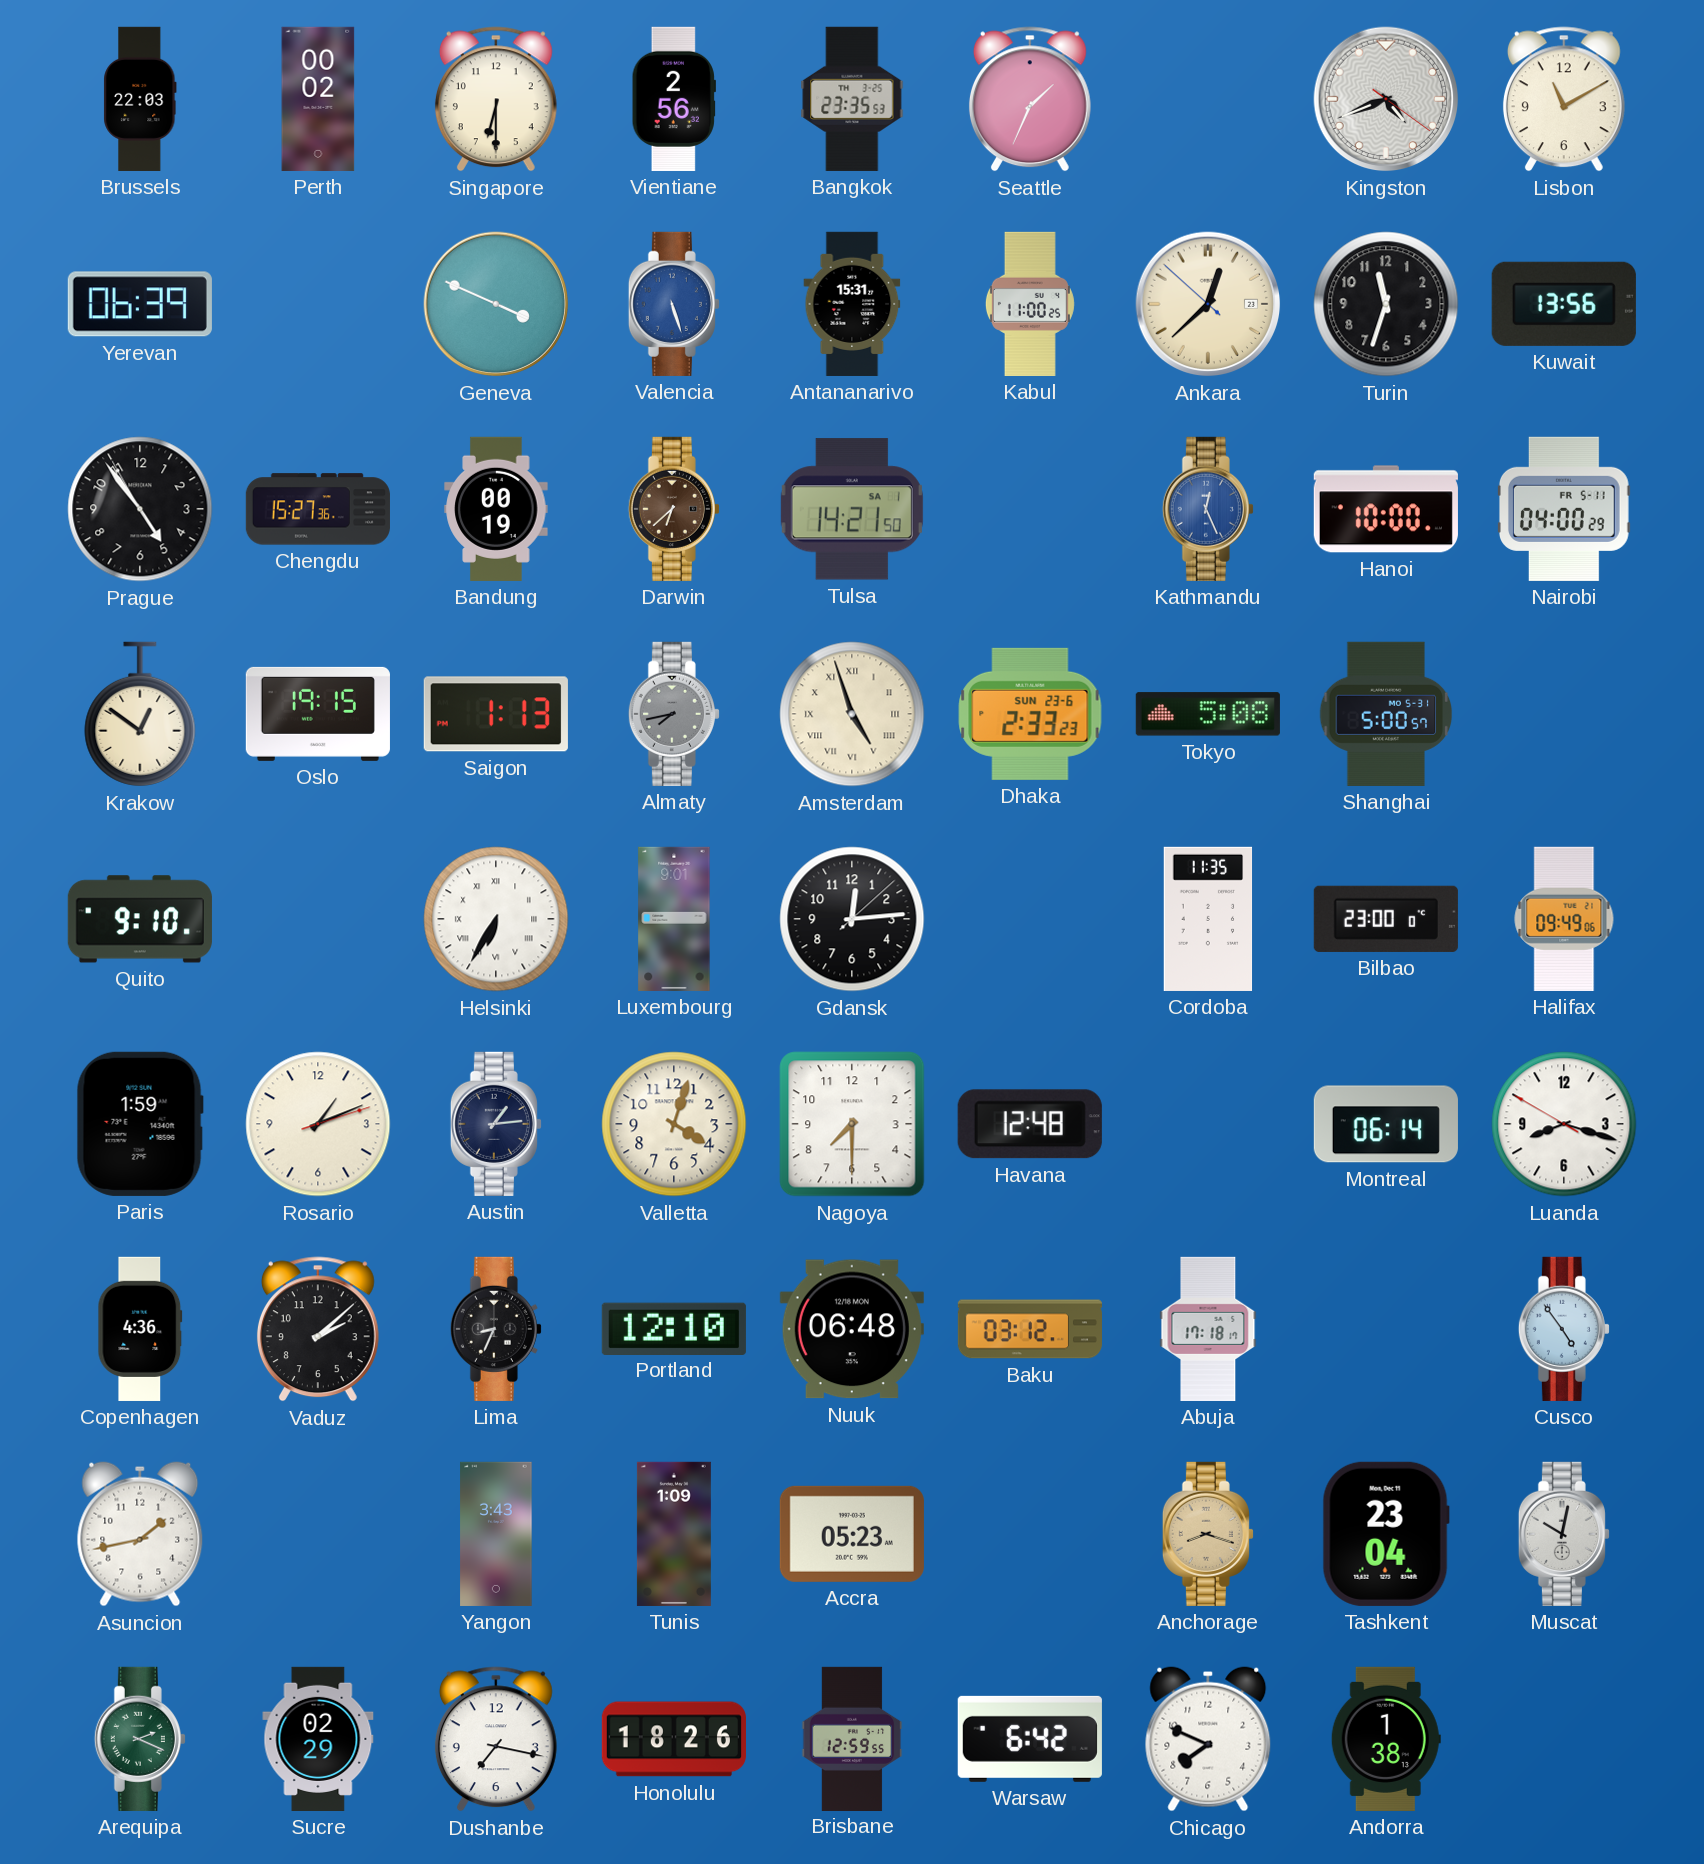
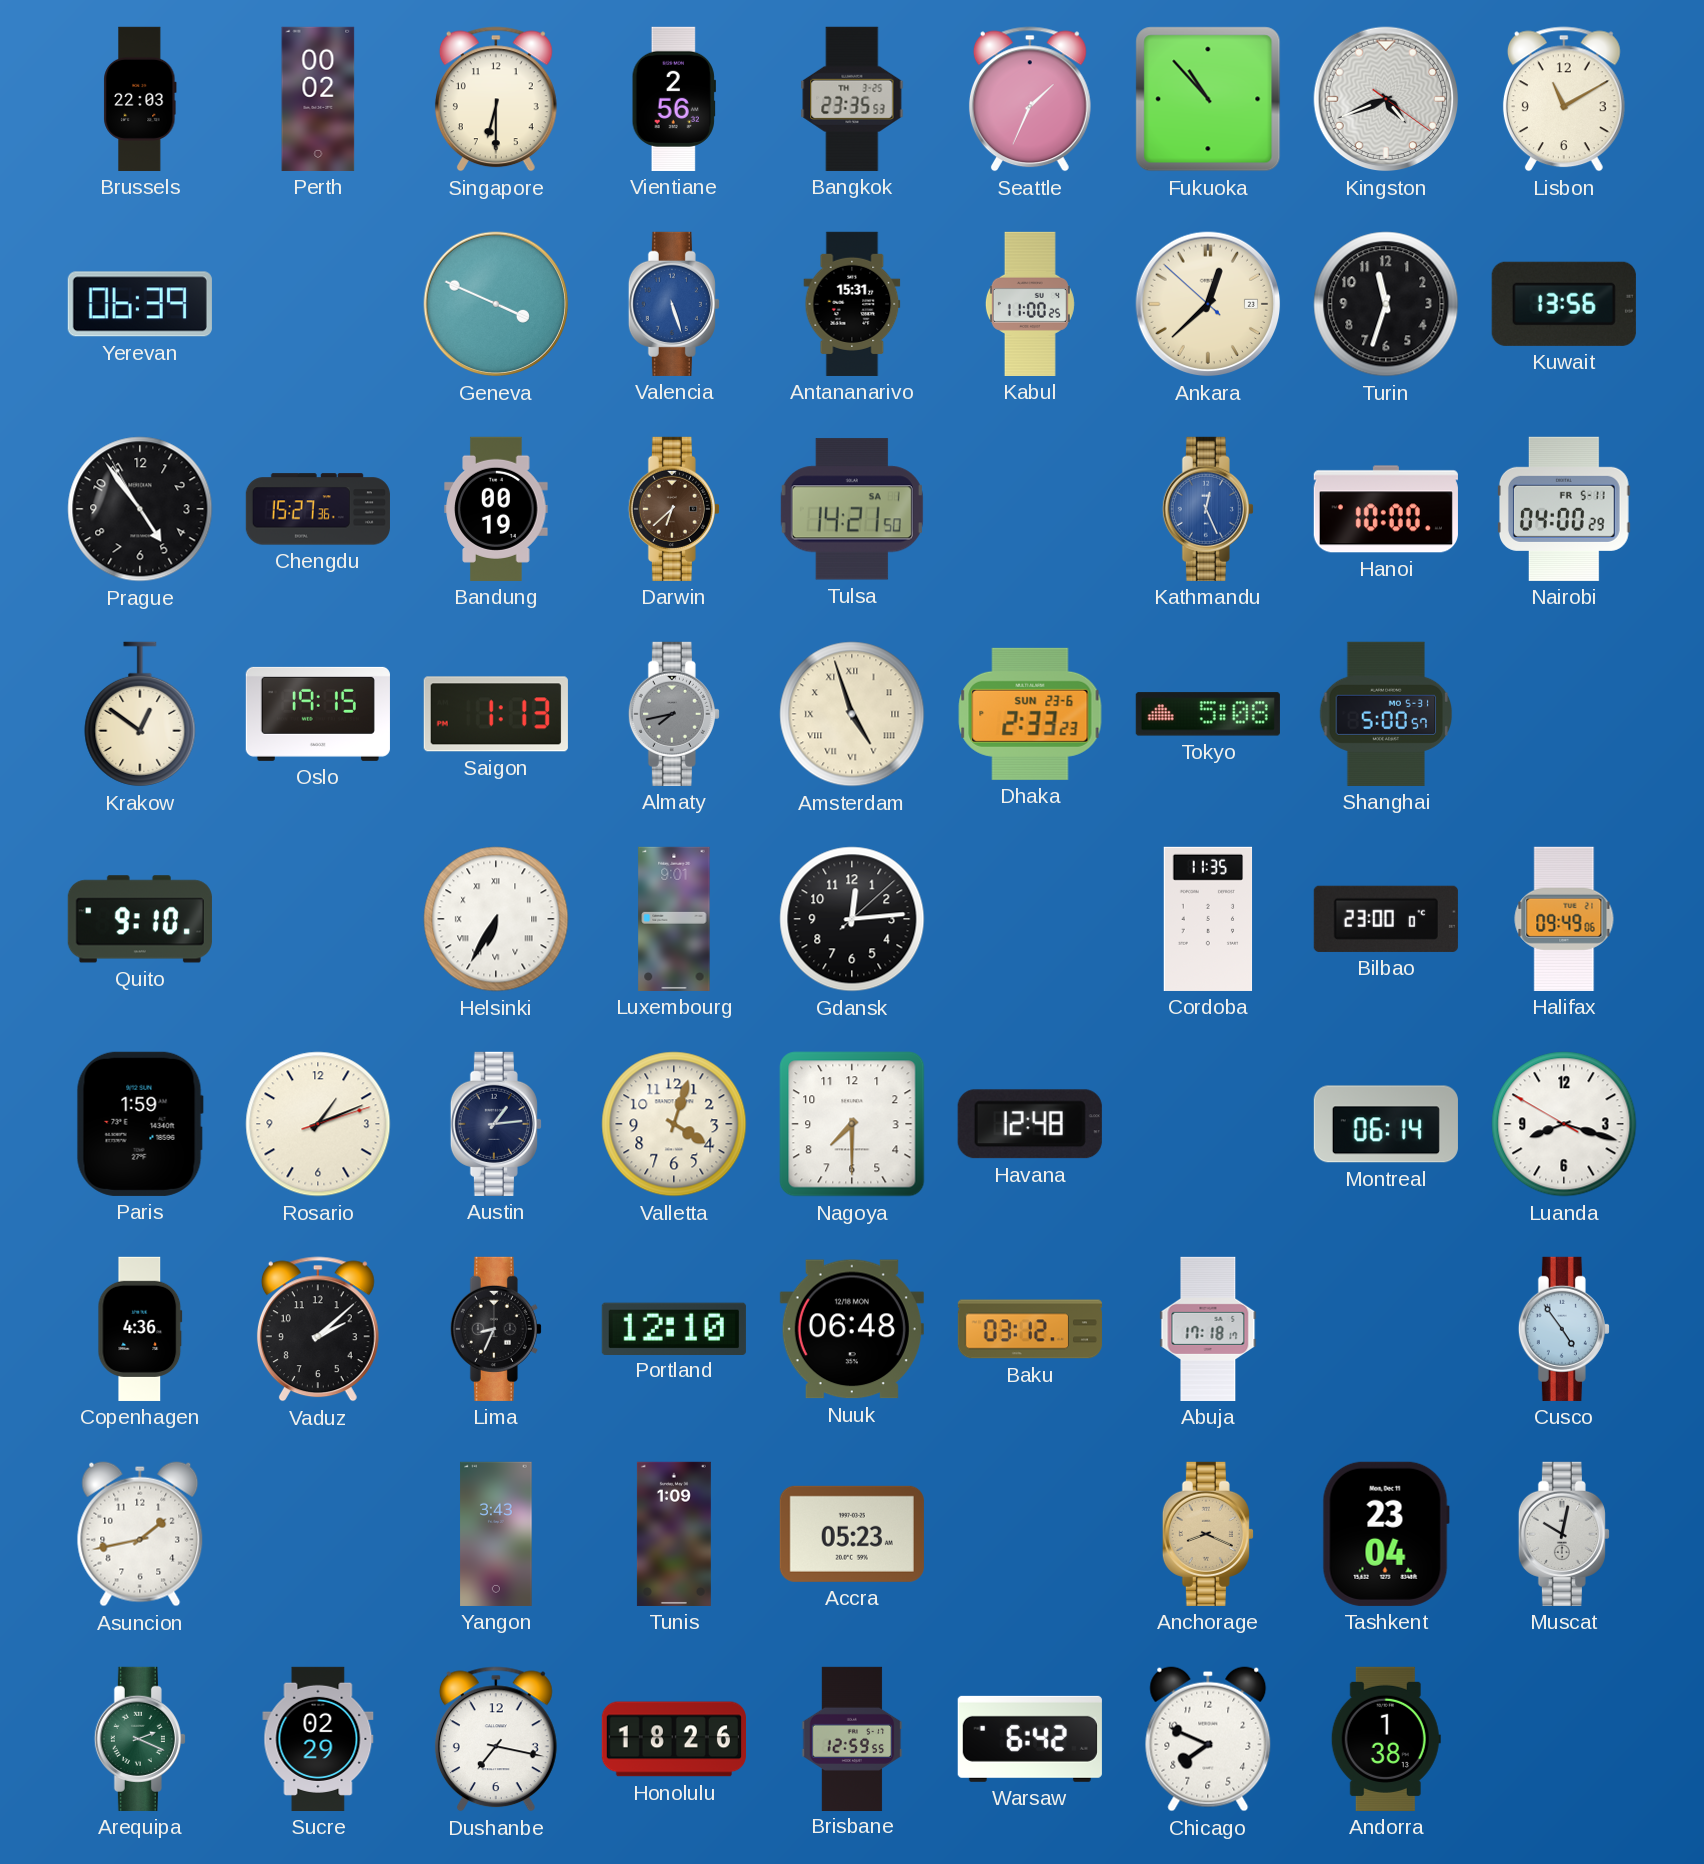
Fukuoka: none -> 10:53
Anchorage: 8:18 -> 8:19
